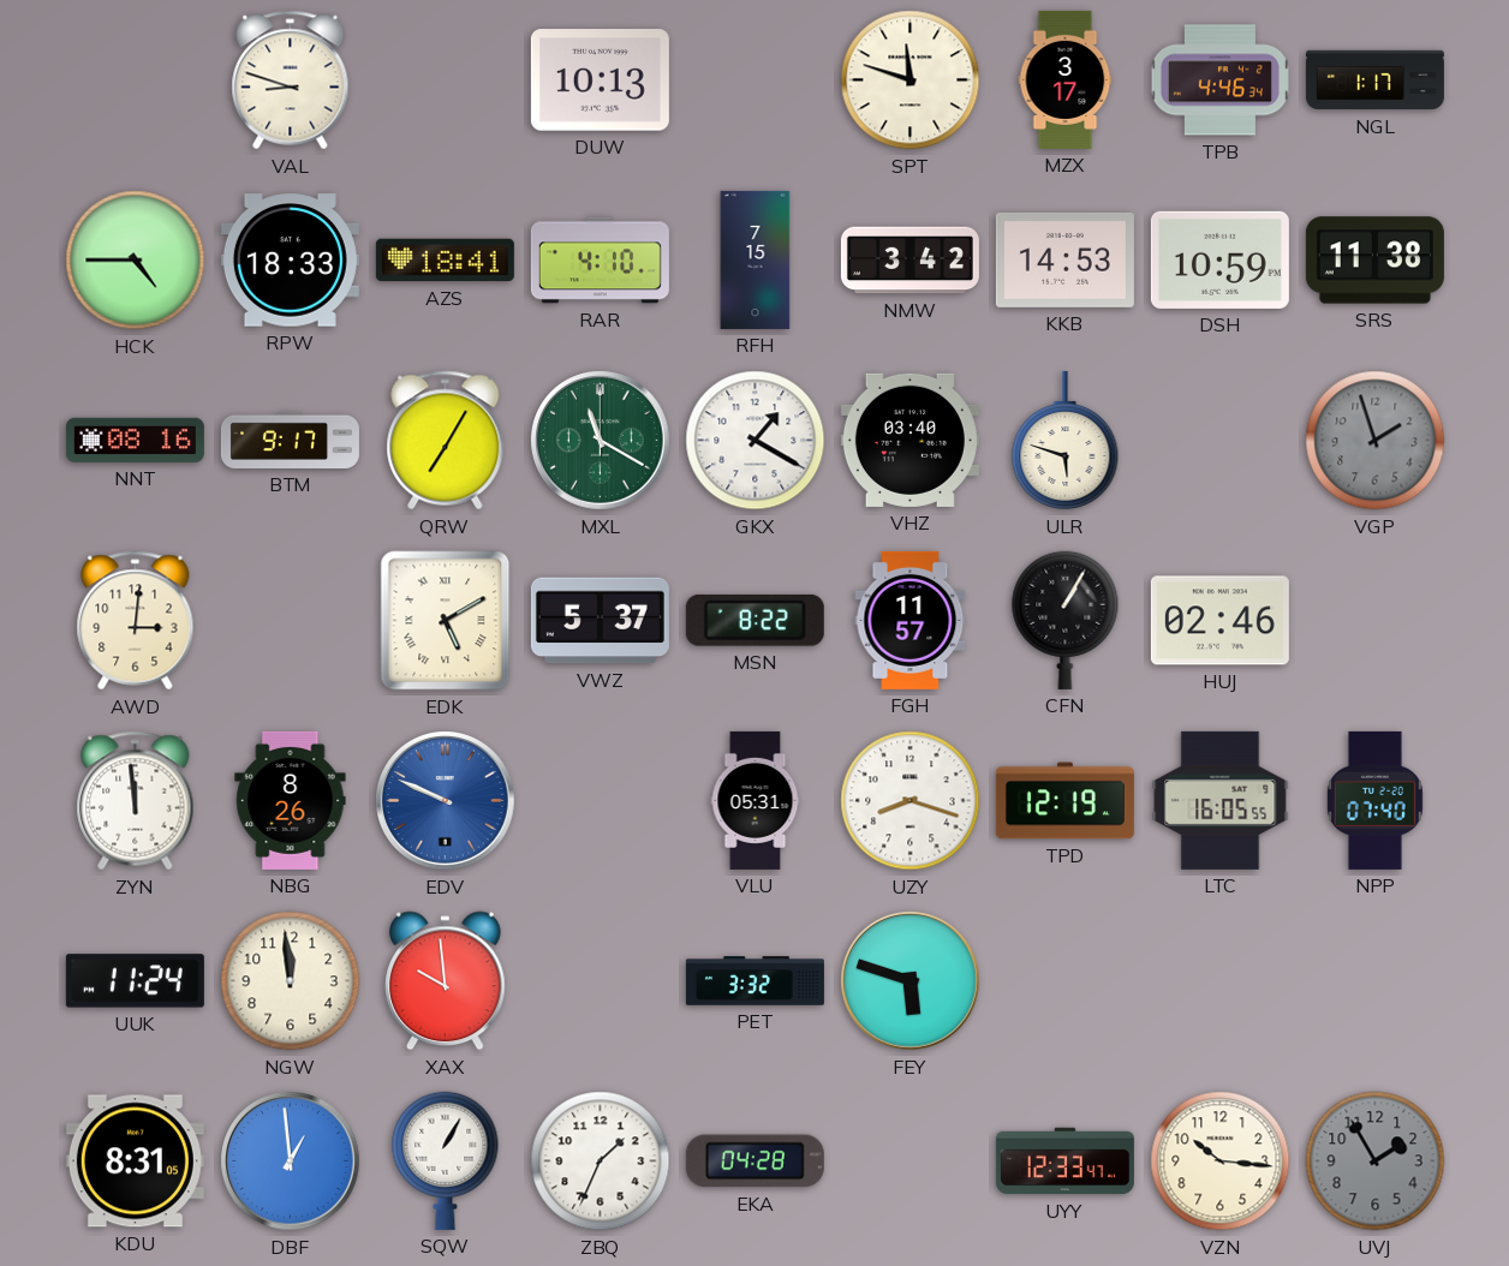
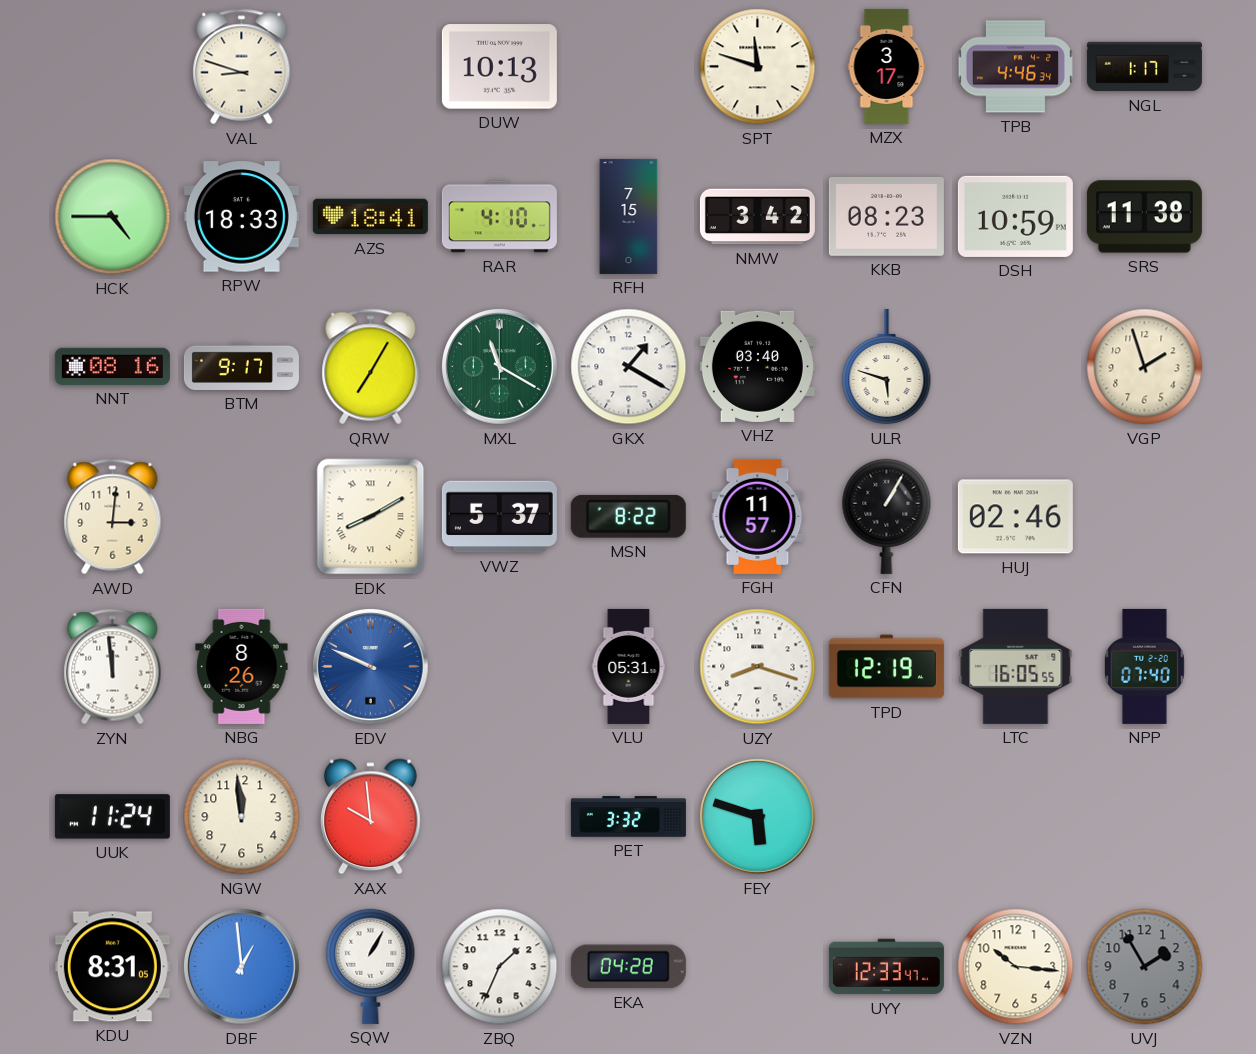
KKB: 14:53 -> 08:23
VGP dial: grey -> cream
EDK: 5:10 -> 8:10
